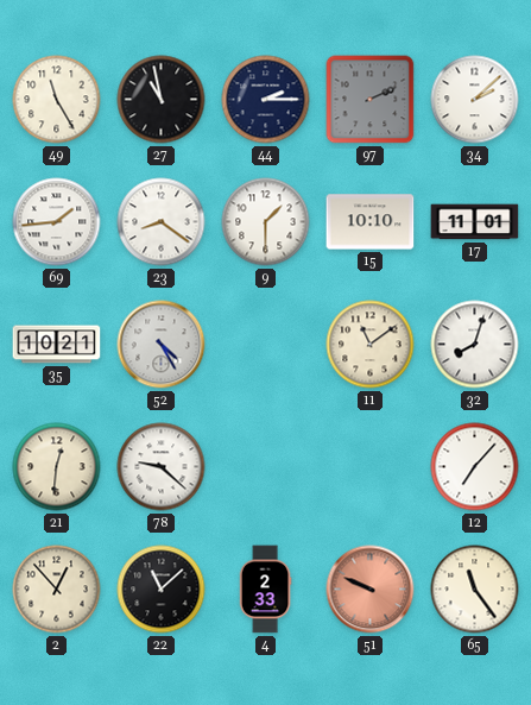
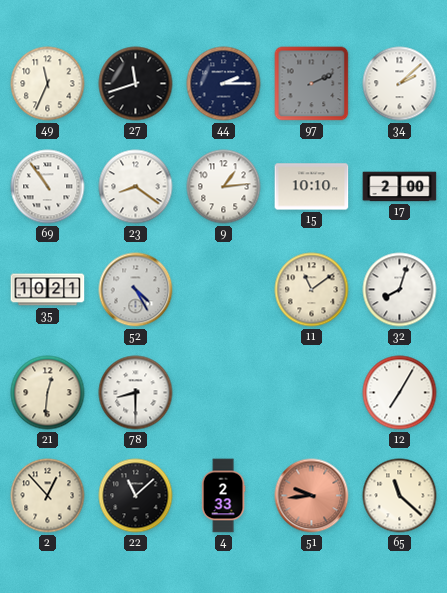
49: 11:25 -> 11:34
27: 10:58 -> 11:42
69: 1:44 -> 10:54
9: 1:30 -> 1:14
17: 11:01 -> 2:00
78: 9:22 -> 8:30
12: 7:07 -> 7:05
51: 9:49 -> 9:44
65: 11:24 -> 11:22
